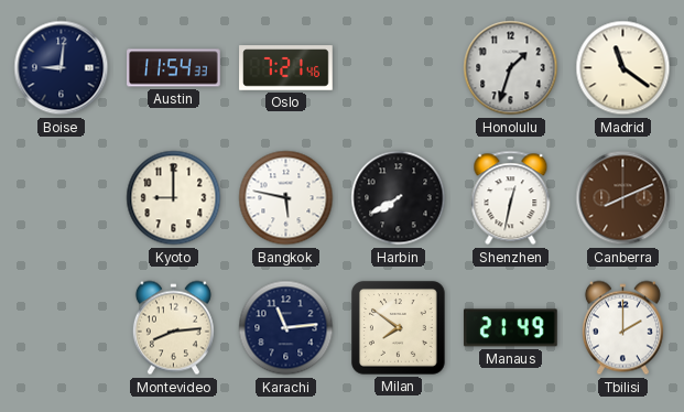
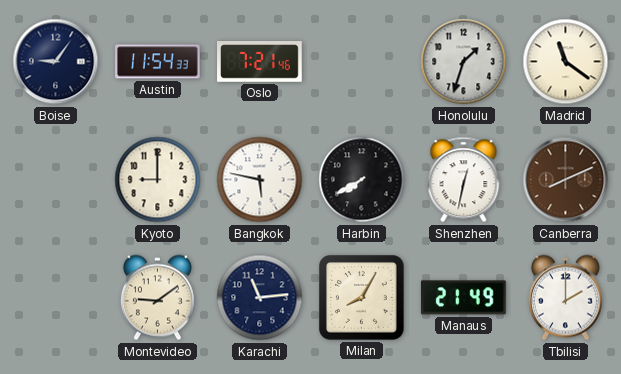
Boise: 9:01 -> 9:06
Montevideo: 8:14 -> 9:09
Milan: 7:51 -> 8:05
